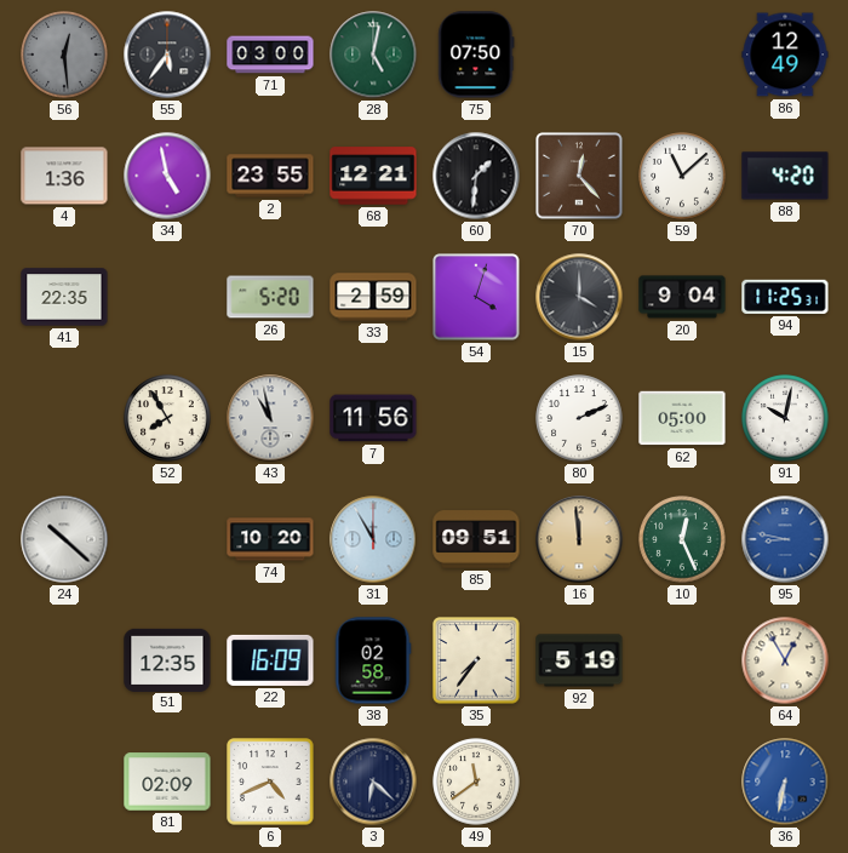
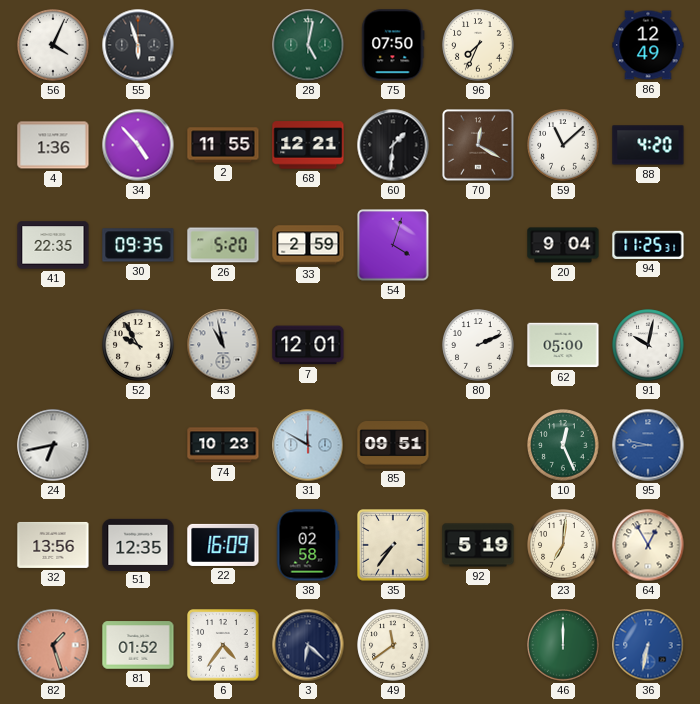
56: 12:29 -> 4:04
56 dial: grey -> white
55: 5:36 -> 5:57
71: 03:00 -> none
96: none -> 7:34
34: 4:58 -> 4:53
2: 23:55 -> 11:55
70: 12:23 -> 12:20
30: none -> 09:35
15: 4:00 -> none
52: 7:55 -> 9:55
7: 11:56 -> 12:01
24: 10:22 -> 6:43
74: 10:20 -> 10:23
31: 11:55 -> 11:50
16: 11:59 -> none
32: none -> 13:56
23: none -> 7:01
82: none -> 1:27
81: 02:09 -> 01:52
6: 4:41 -> 4:36
46: none -> 12:00
